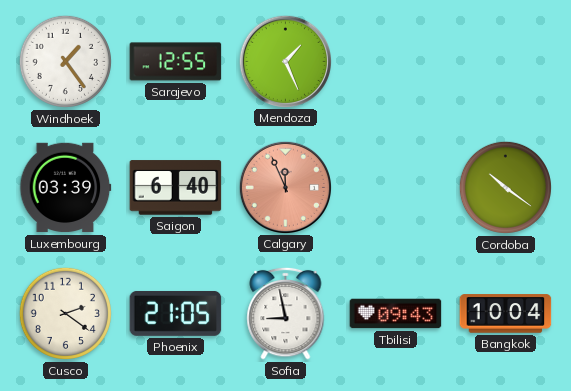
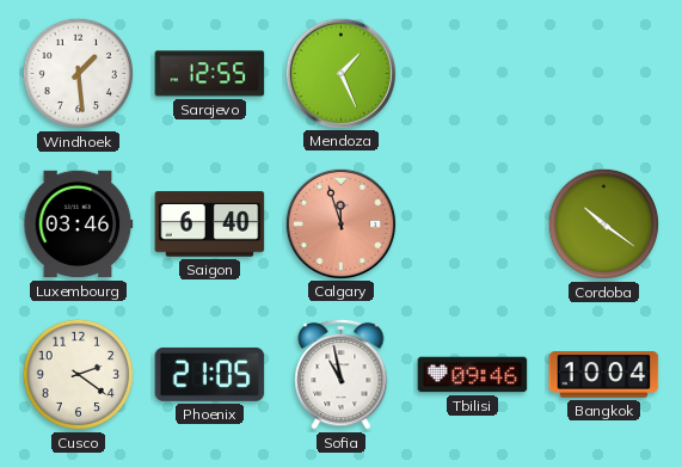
Windhoek: 1:24 -> 1:29
Luxembourg: 03:39 -> 03:46
Calgary: 11:56 -> 11:57
Sofia: 8:58 -> 10:58
Tbilisi: 09:43 -> 09:46
